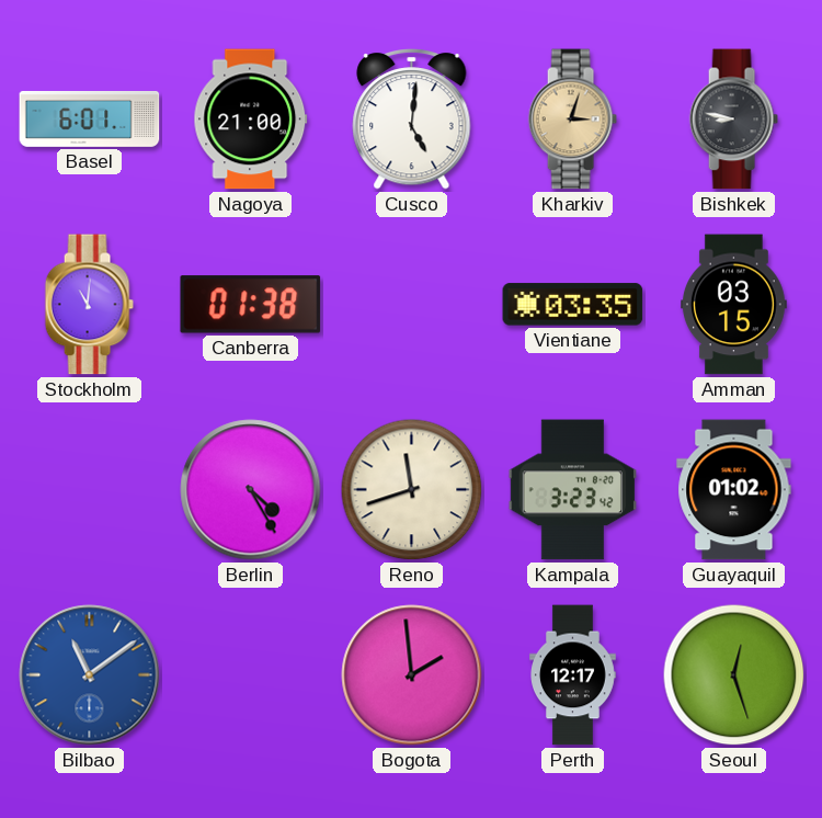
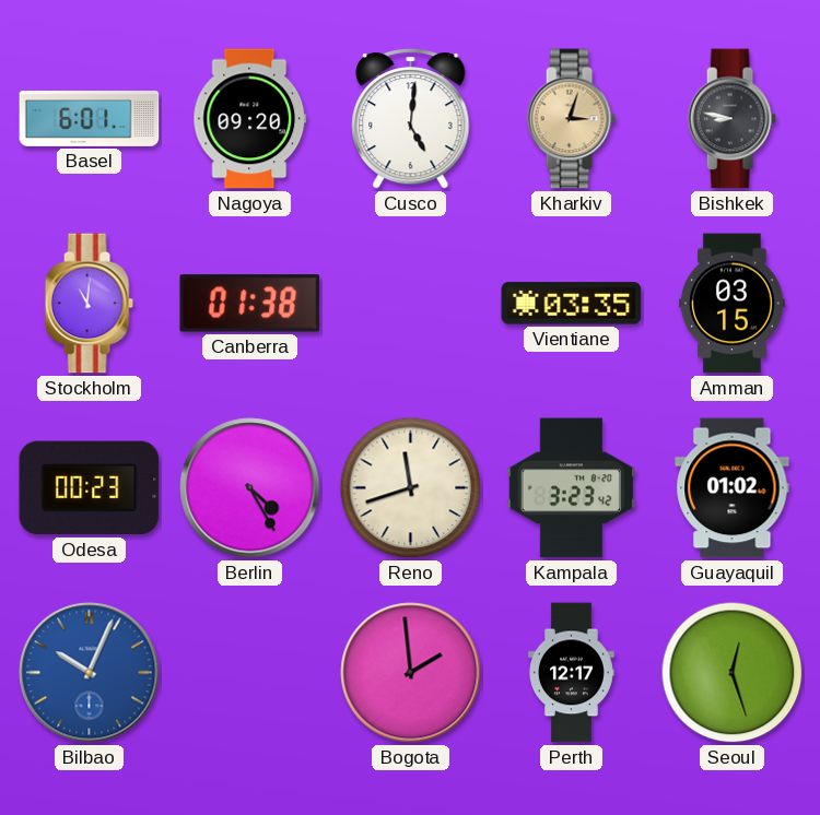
Nagoya: 21:00 -> 09:20
Odesa: none -> 00:23
Bilbao: 11:09 -> 10:04
